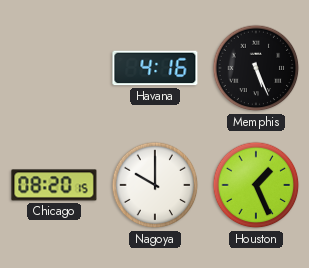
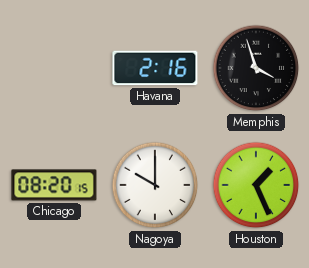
Havana: 4:16 -> 2:16
Memphis: 5:26 -> 3:57
